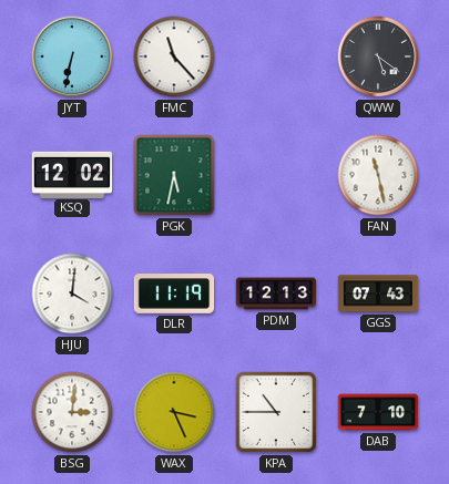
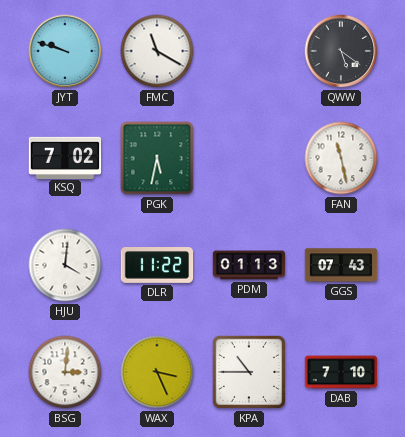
JYT: 6:32 -> 9:48
FMC: 11:23 -> 11:20
KSQ: 12:02 -> 7:02
DLR: 11:19 -> 11:22
PDM: 12:13 -> 01:13
